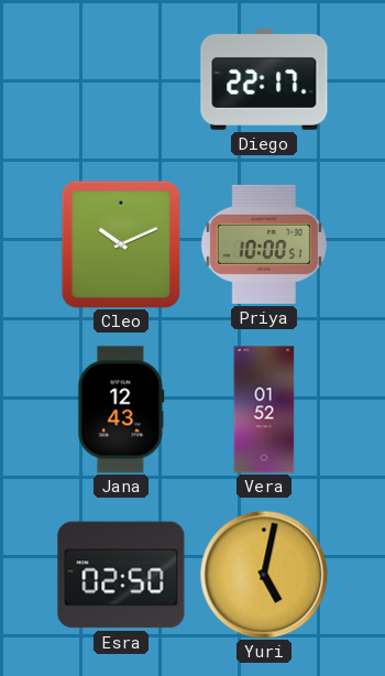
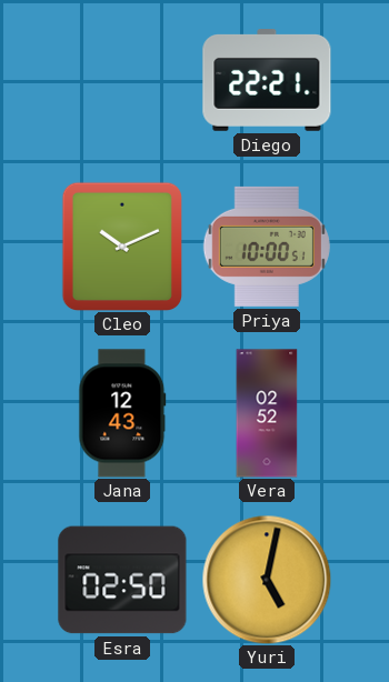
Diego: 22:17 -> 22:21
Vera: 01:52 -> 02:52
